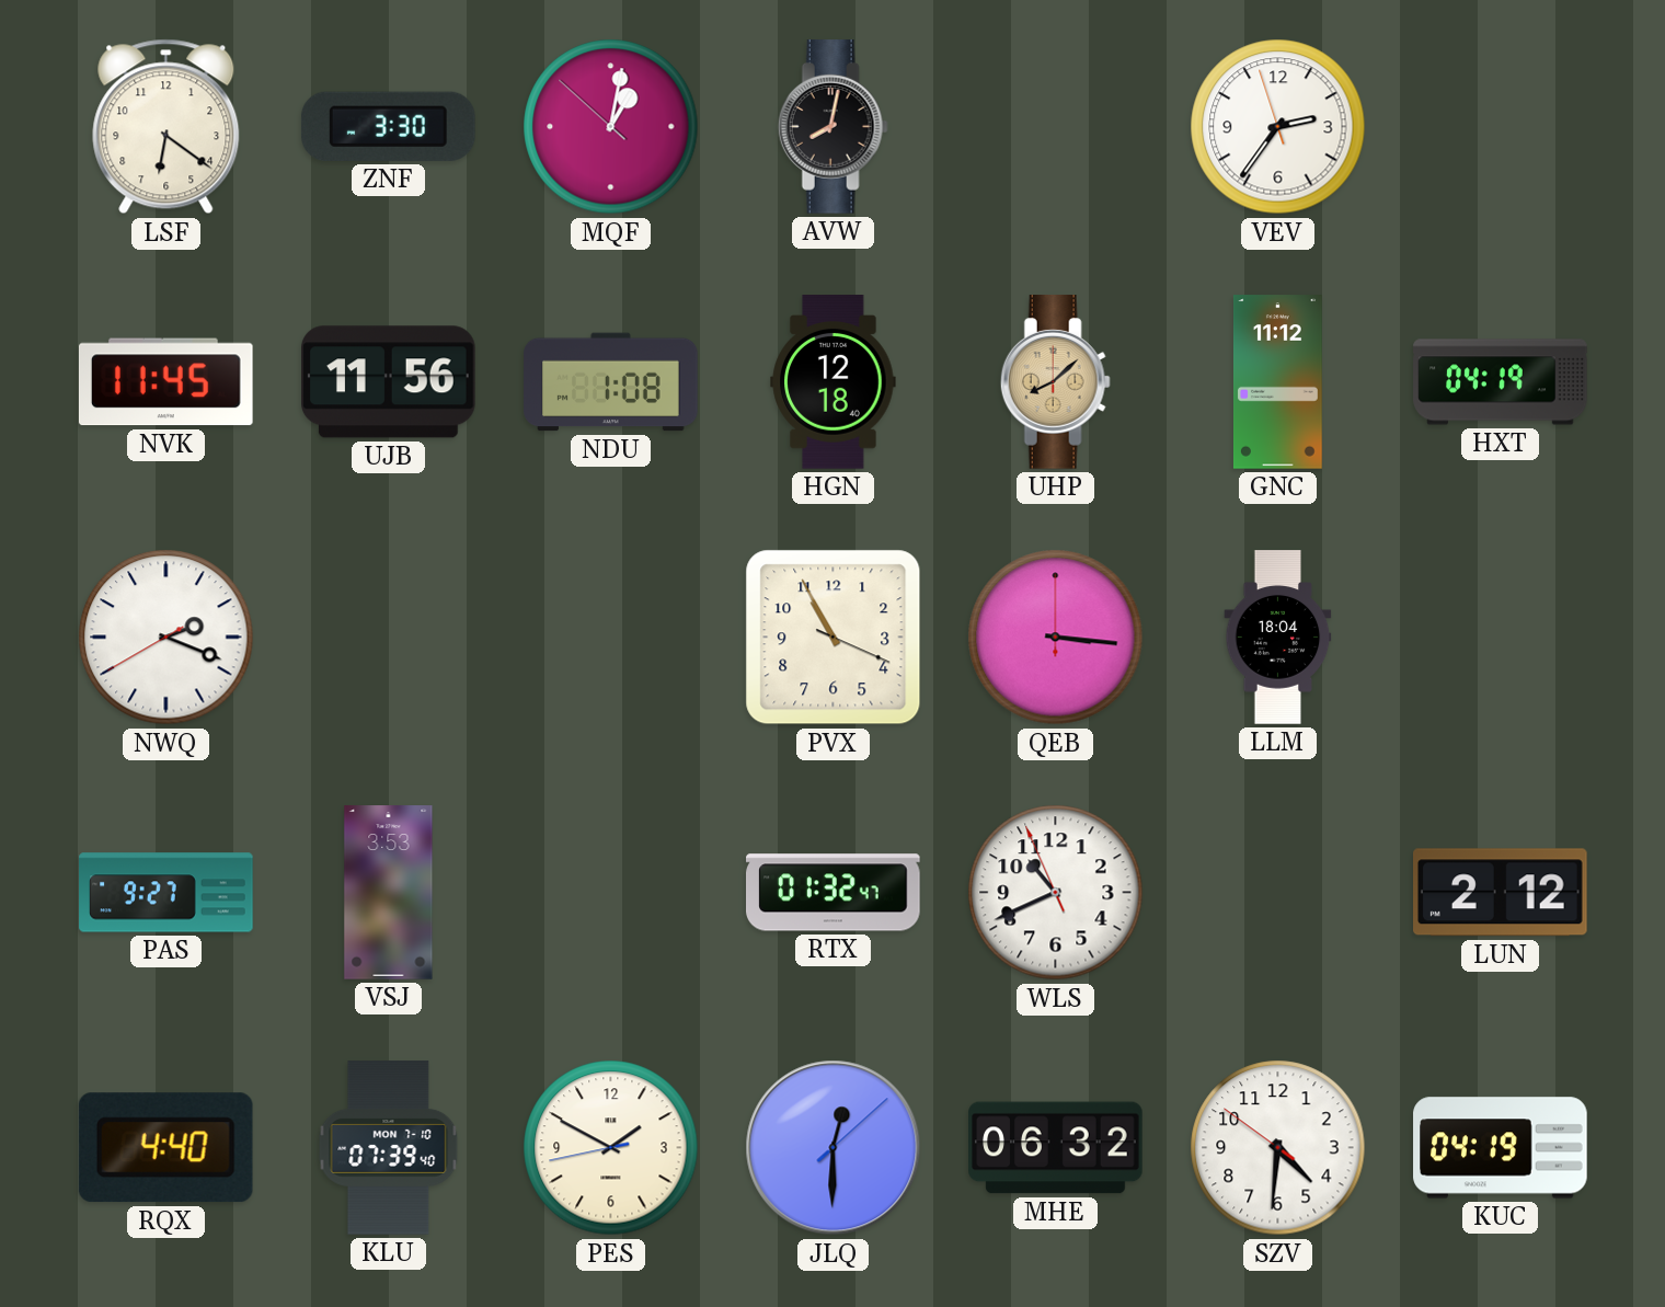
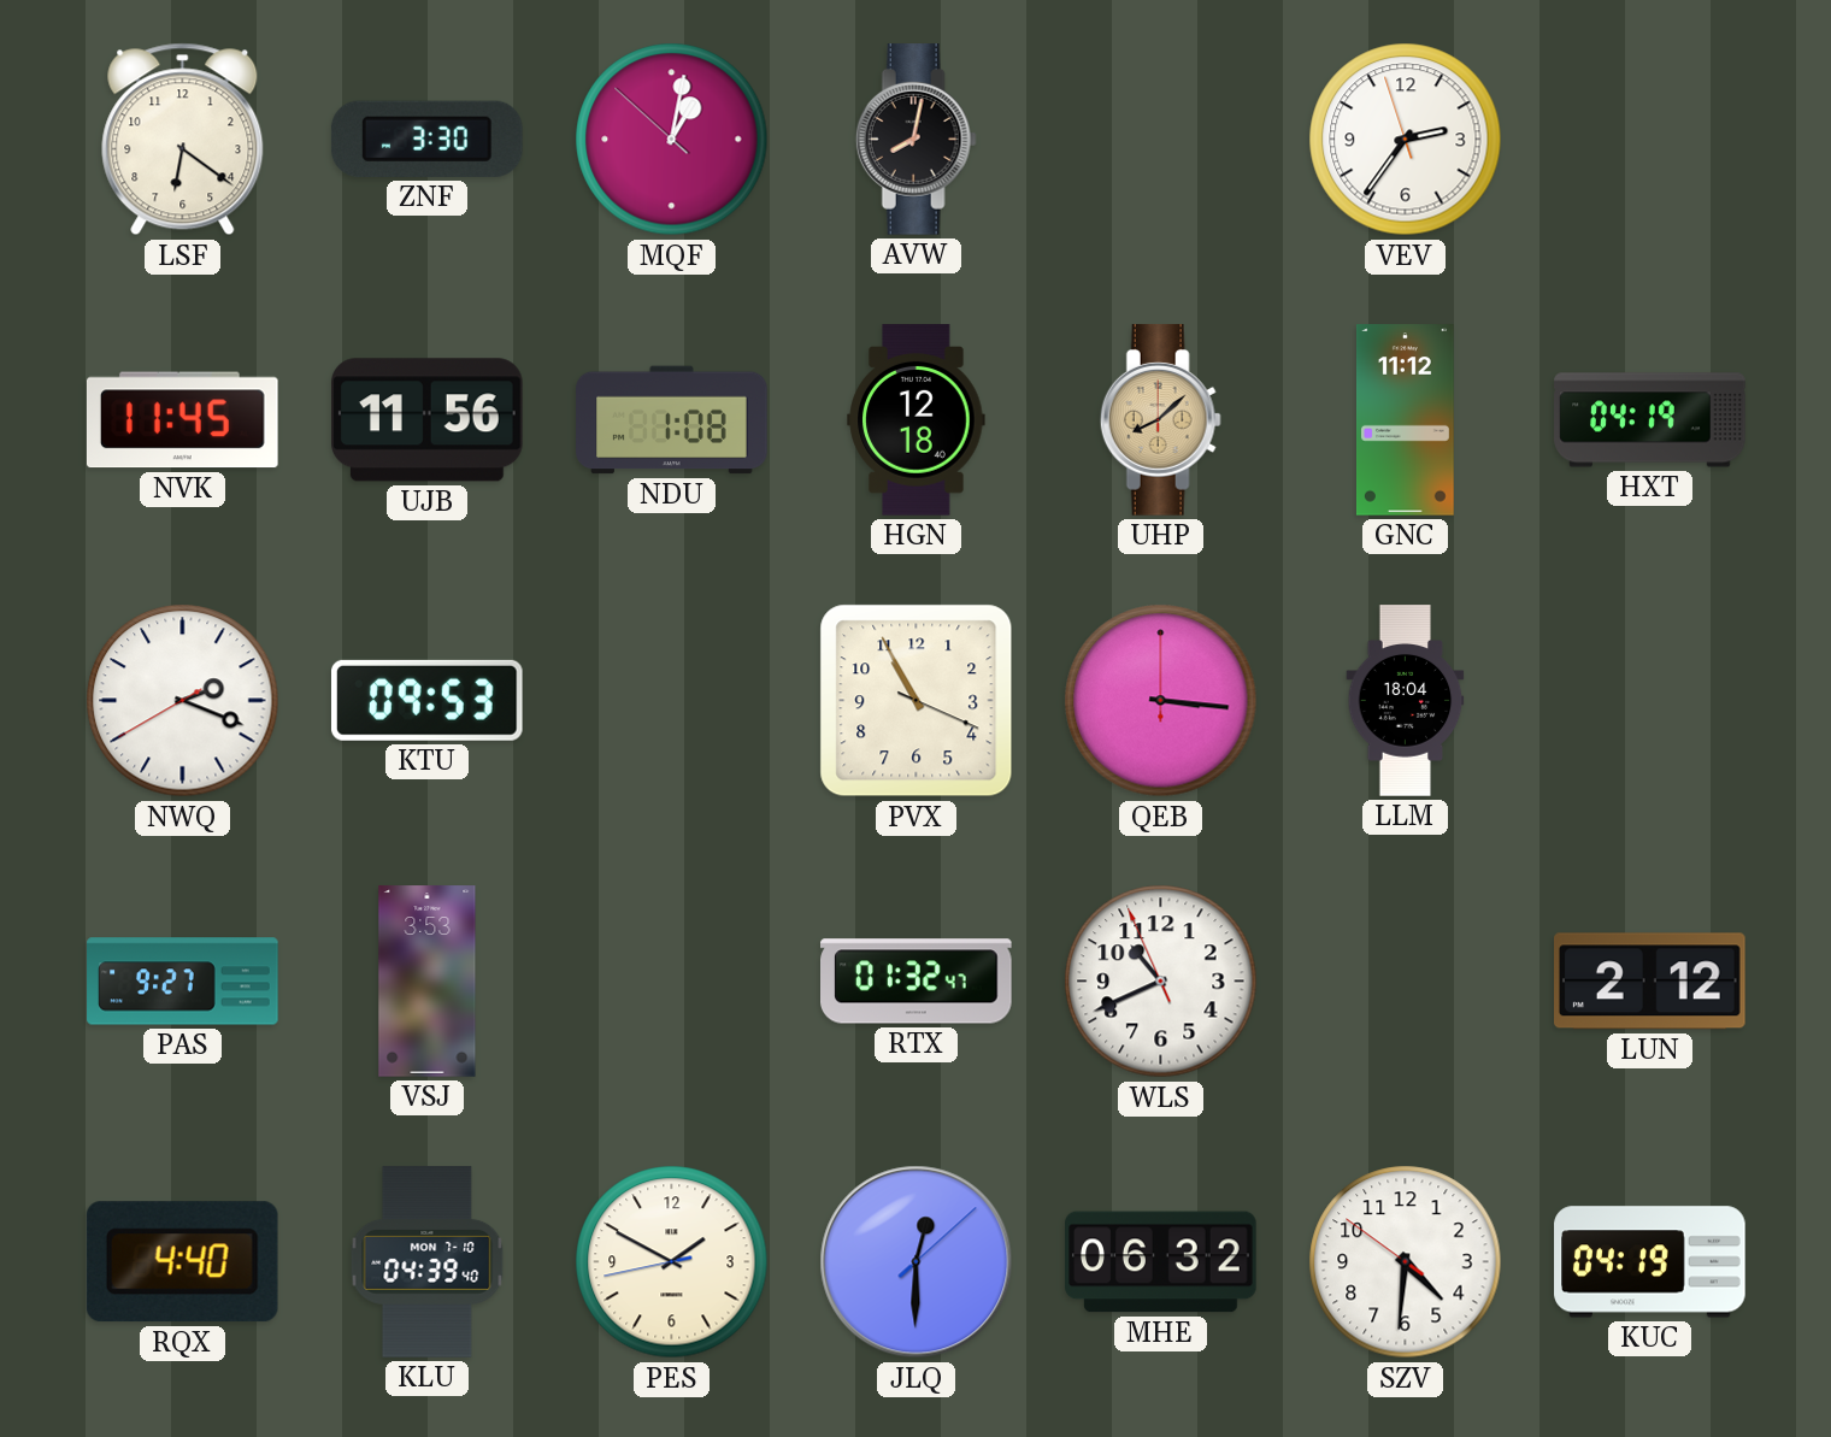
KTU: none -> 09:53
KLU: 07:39 -> 04:39
